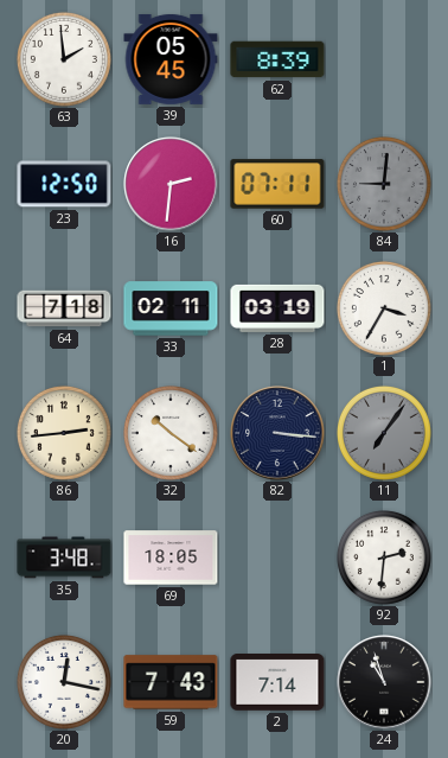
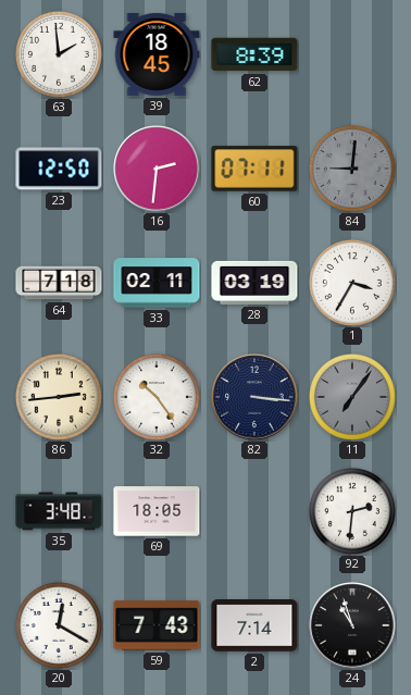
39: 05:45 -> 18:45
32: 10:21 -> 10:24
20: 12:17 -> 12:20
